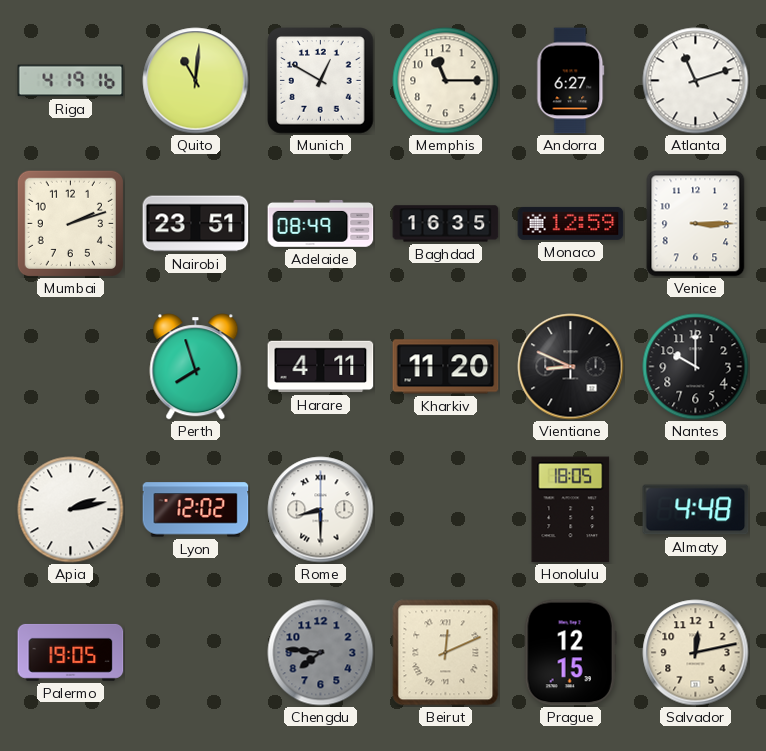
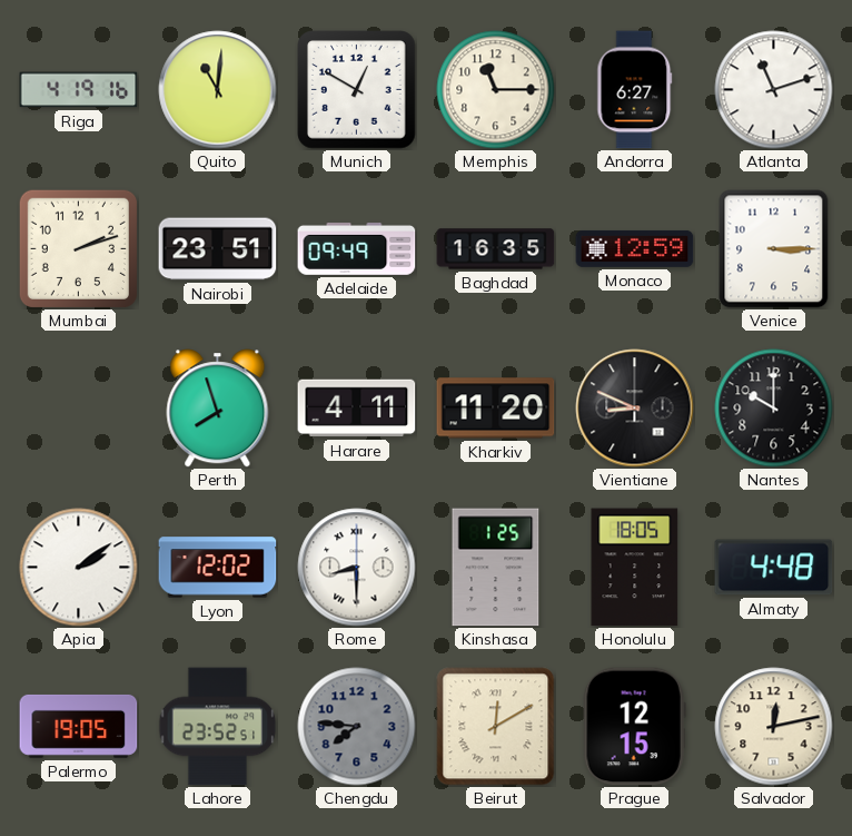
Adelaide: 08:49 -> 09:49
Apia: 2:13 -> 2:09
Kinshasa: none -> 1:25
Lahore: none -> 23:52
Beirut: 12:11 -> 12:10
